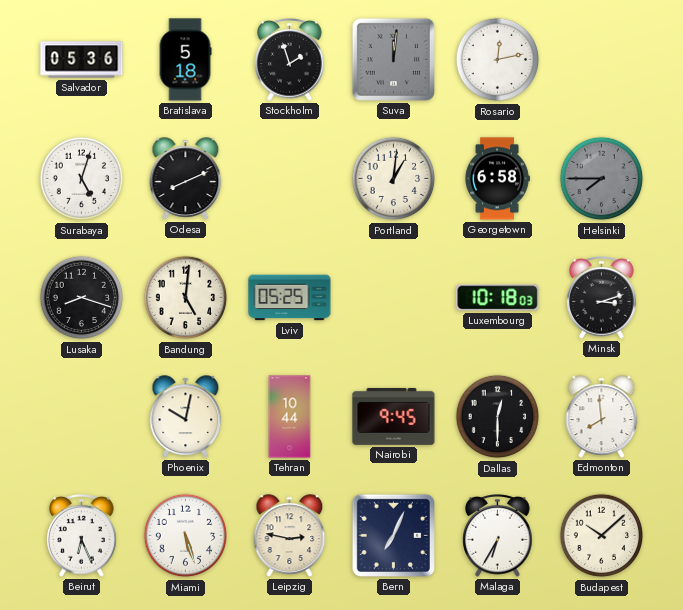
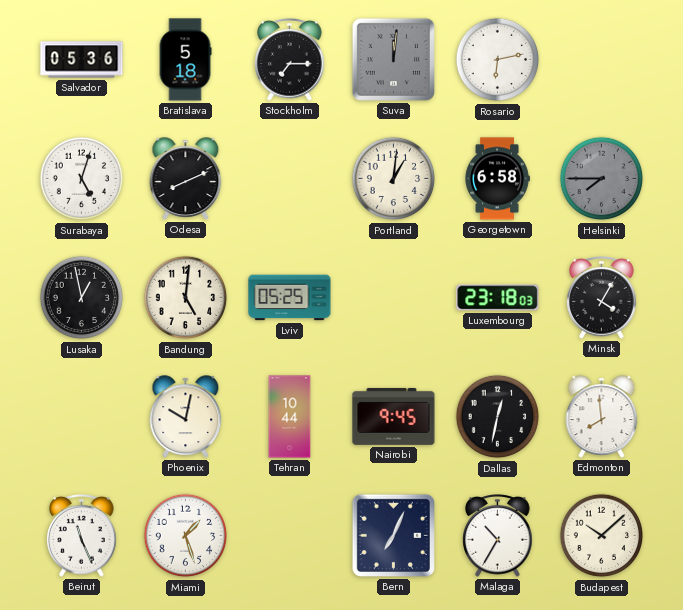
Stockholm: 1:57 -> 7:15
Rosario: 12:13 -> 6:13
Lusaka: 8:18 -> 12:58
Luxembourg: 10:18 -> 23:18
Minsk: 3:12 -> 4:05
Dallas: 12:30 -> 12:32
Beirut: 6:26 -> 11:26
Miami: 5:27 -> 1:27
Leipzig: 2:47 -> none
Malaga: 6:35 -> 10:35
